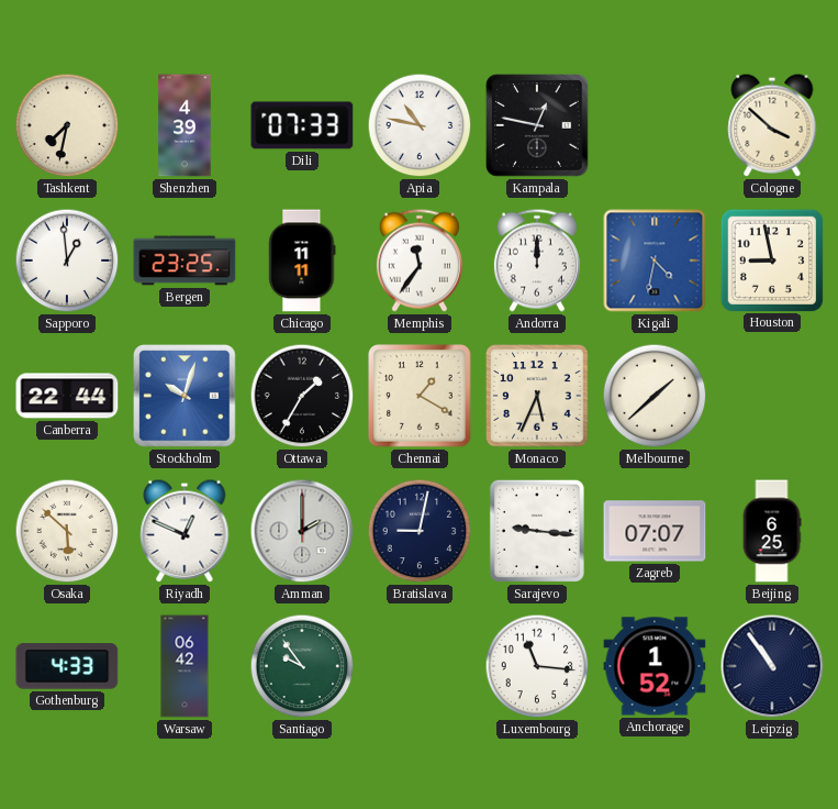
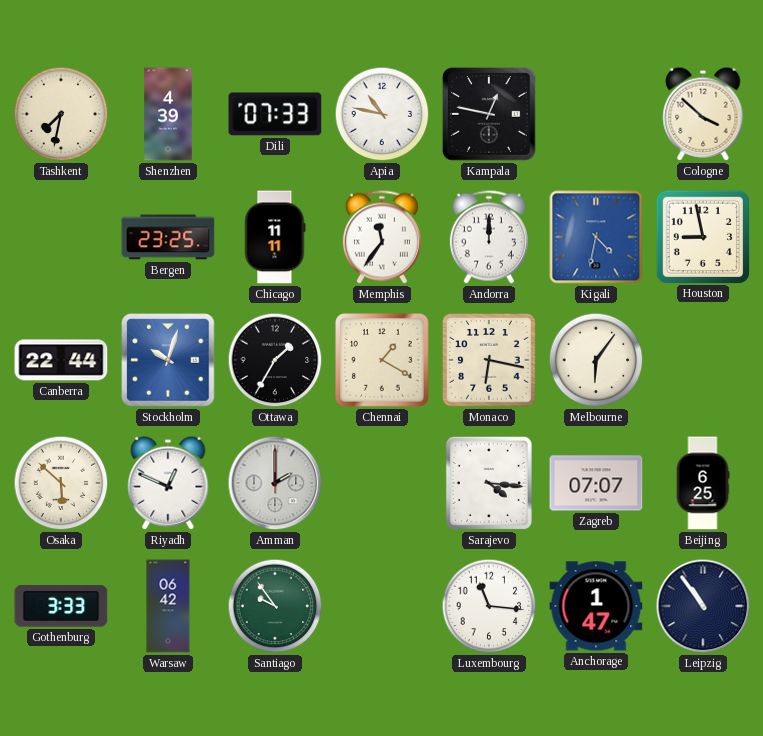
Sapporo: 12:59 -> none
Monaco: 5:34 -> 6:17
Melbourne: 1:38 -> 6:06
Bratislava: 9:02 -> none
Sarajevo: 9:16 -> 4:16
Gothenburg: 4:33 -> 3:33
Anchorage: 1:52 -> 1:47
